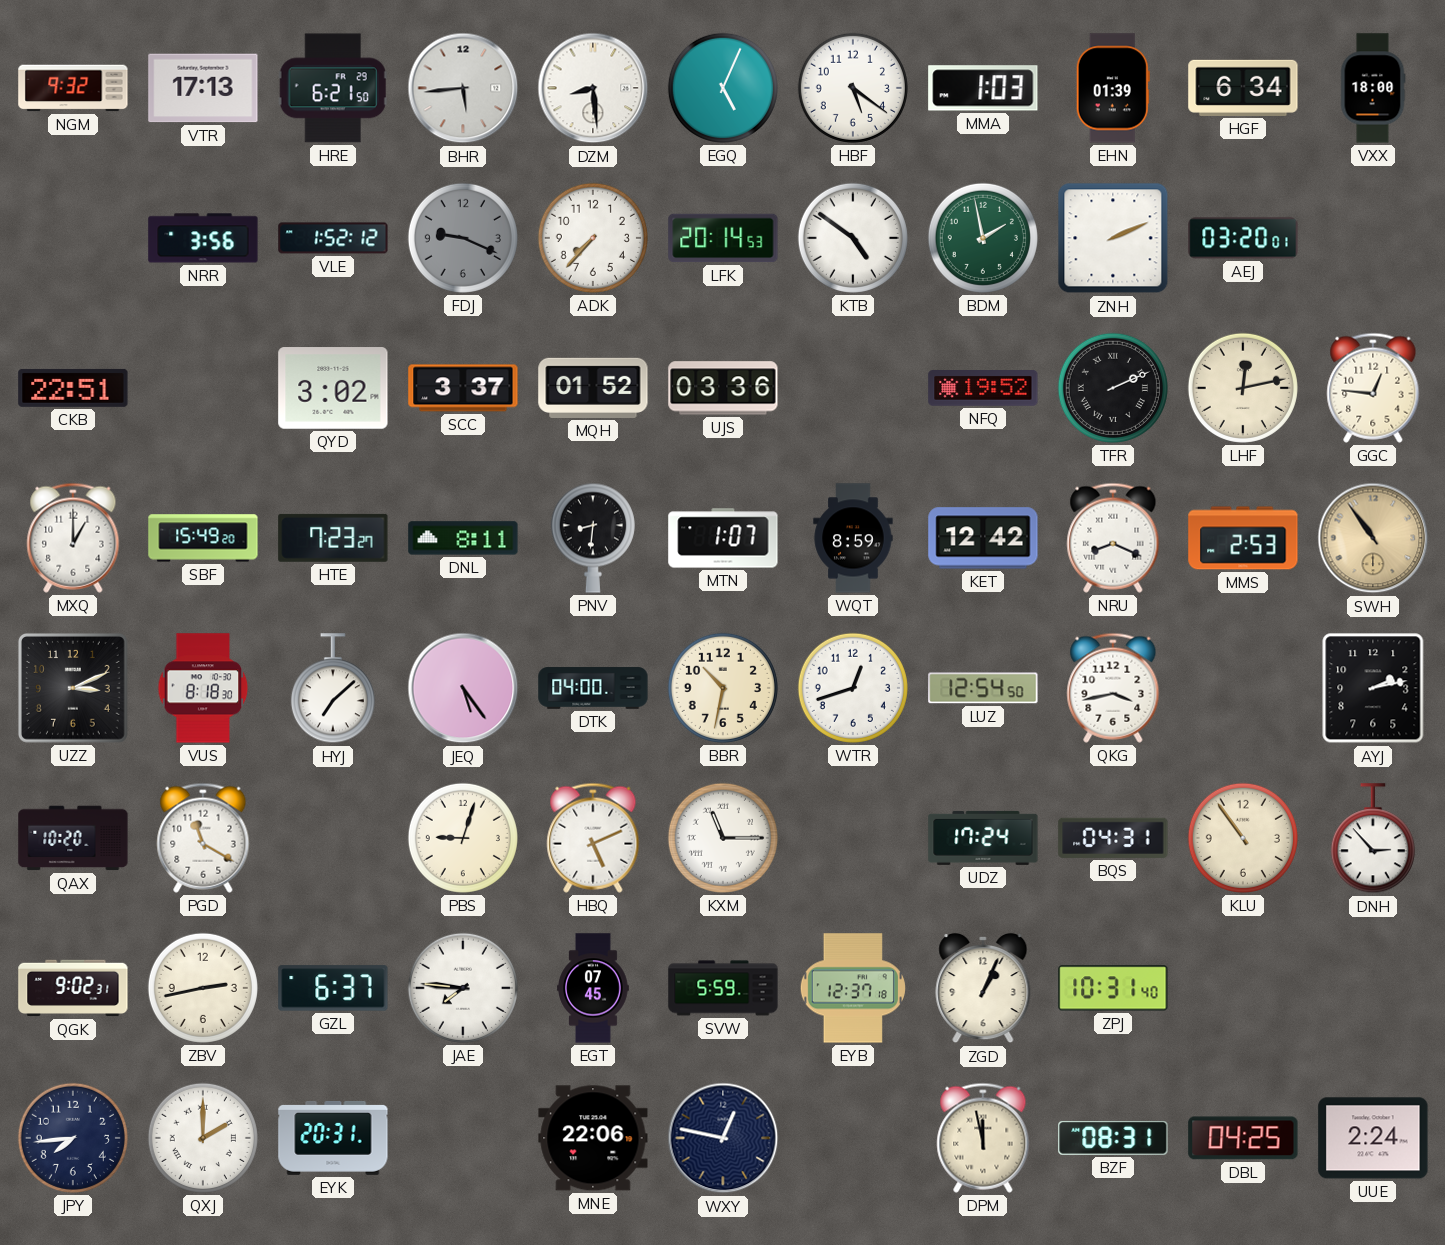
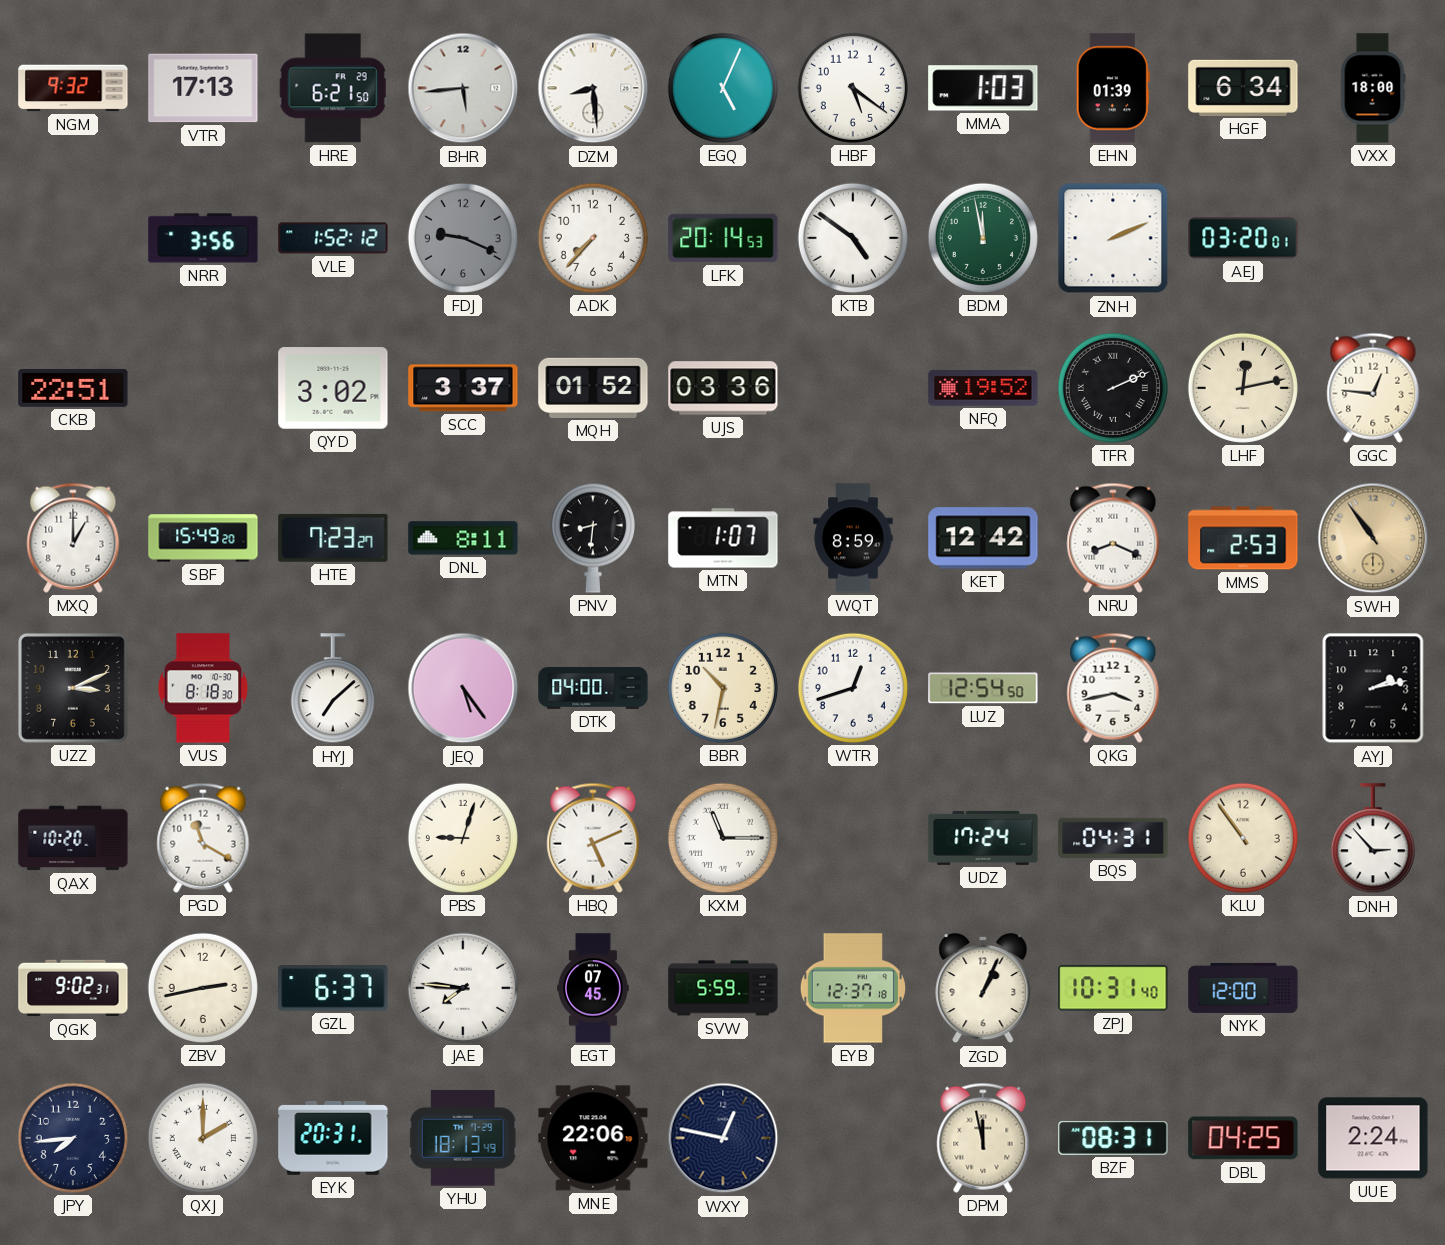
BDM: 1:58 -> 11:58
NYK: none -> 12:00
YHU: none -> 18:13
